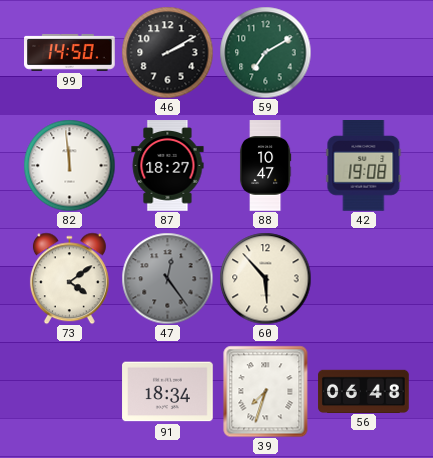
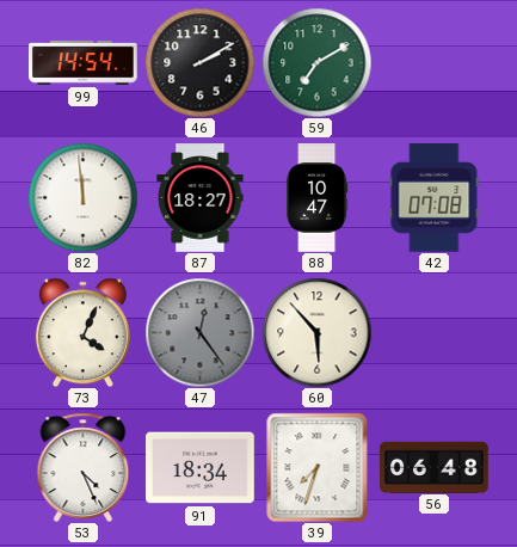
99: 14:50 -> 14:54
42: 19:08 -> 07:08
73: 4:09 -> 4:04
53: none -> 4:26
